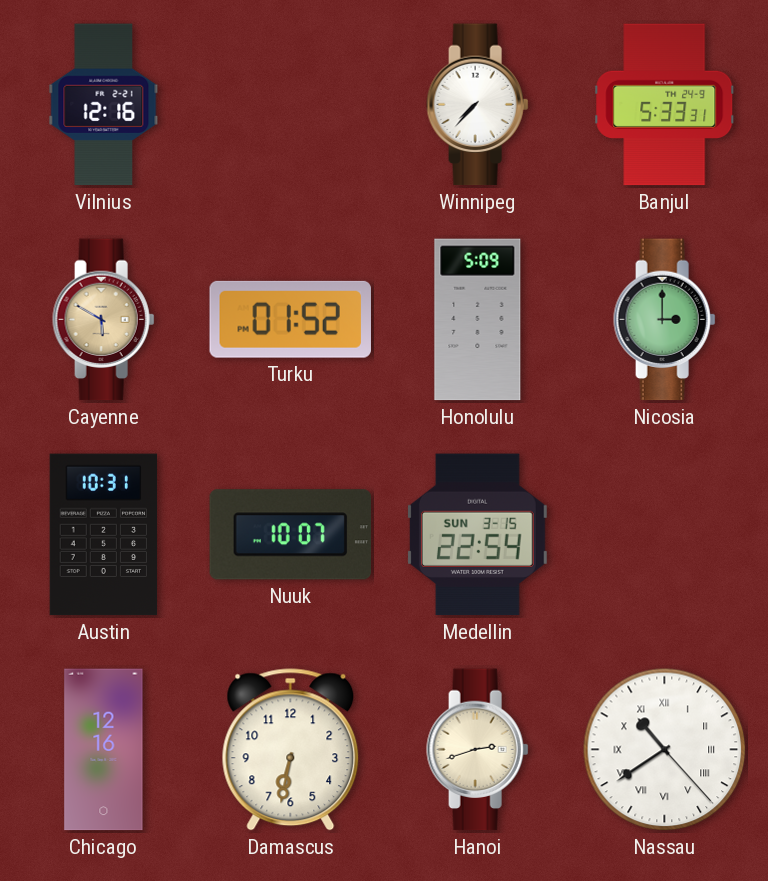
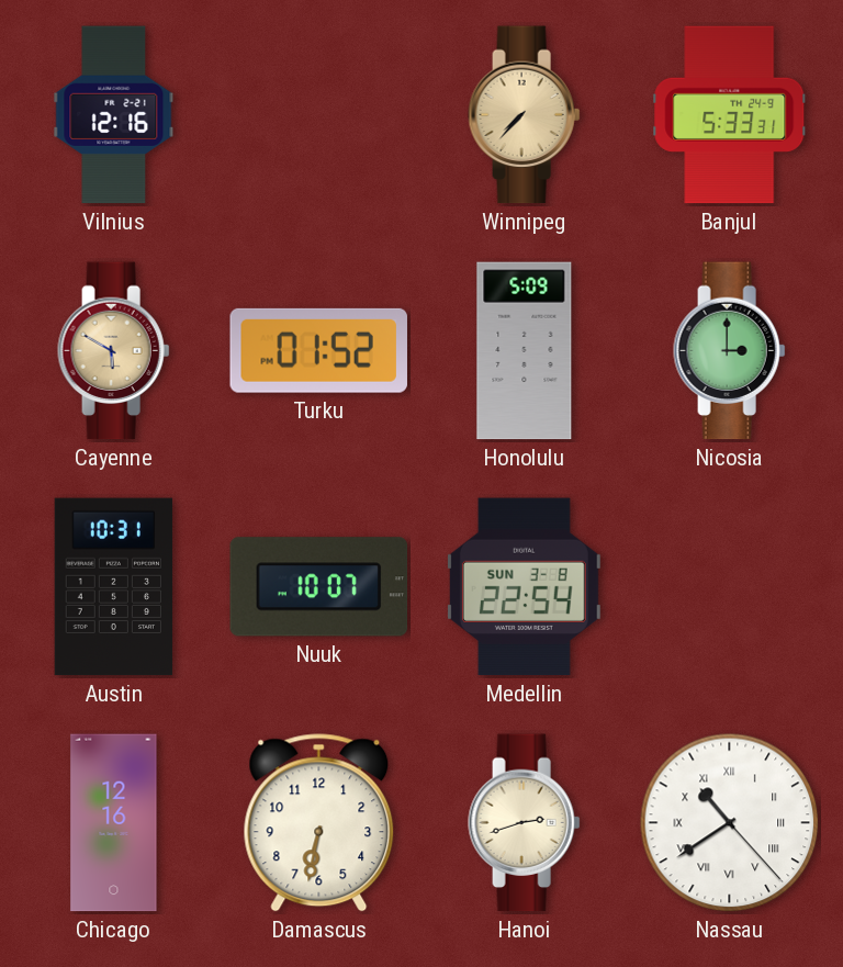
Winnipeg dial: white -> champagne
Medellin date: SUN 3-15 -> SUN 3-8
